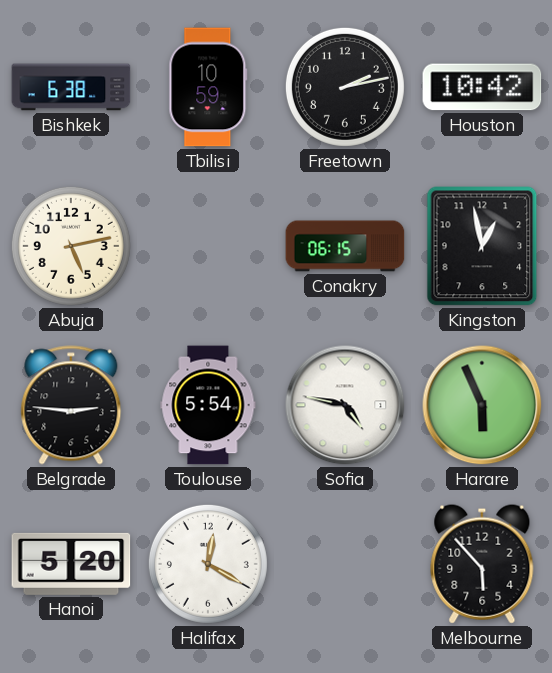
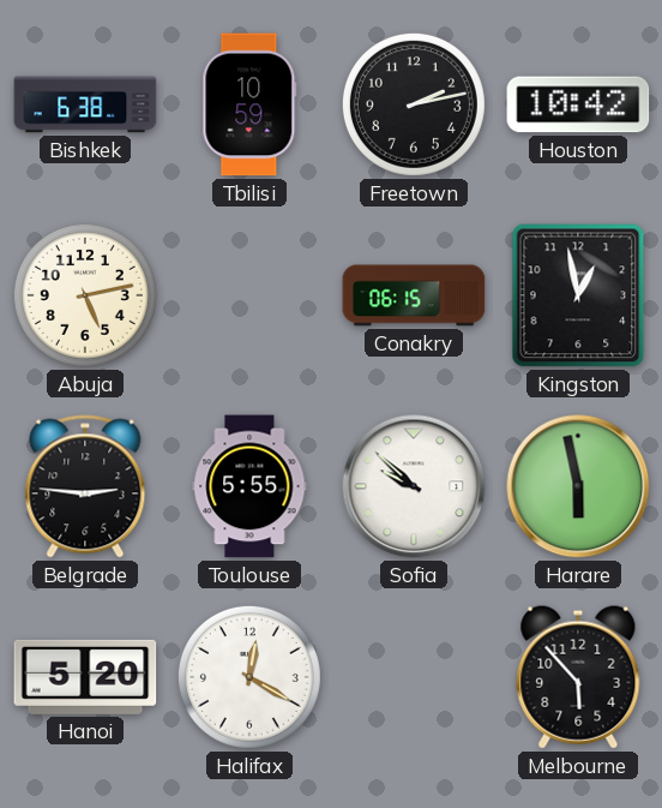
Toulouse: 5:54 -> 5:55
Sofia: 4:47 -> 9:52
Harare: 5:56 -> 5:58
